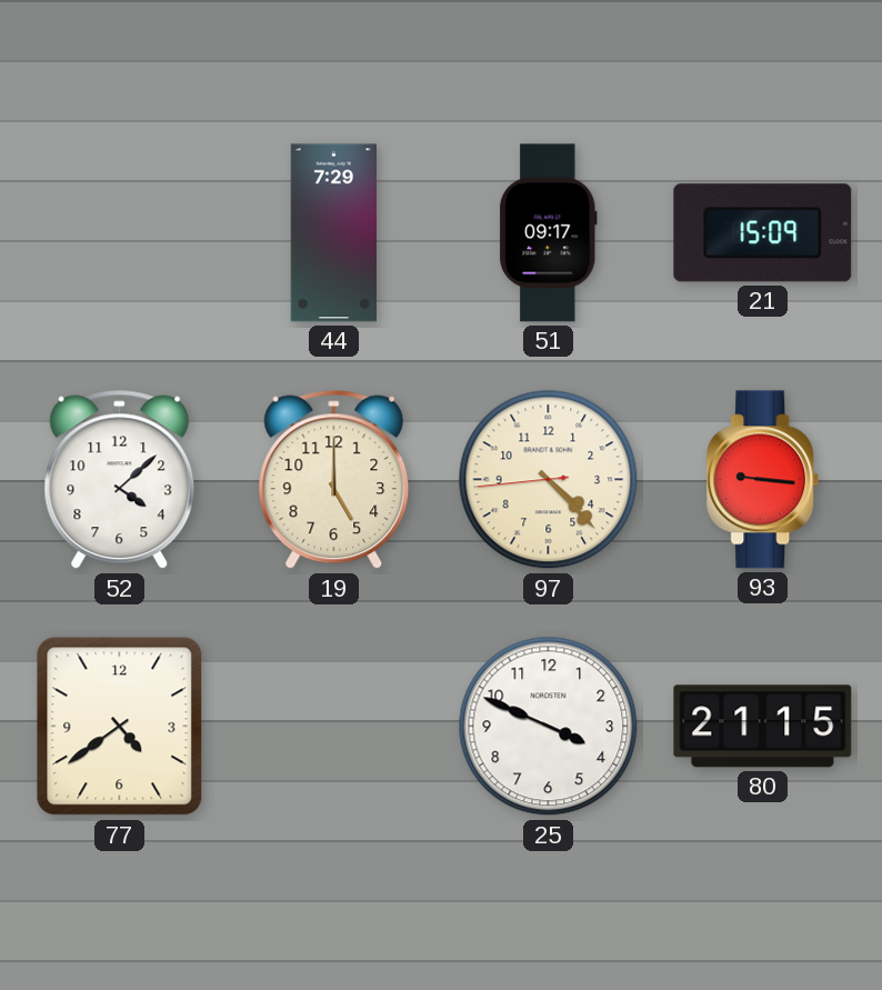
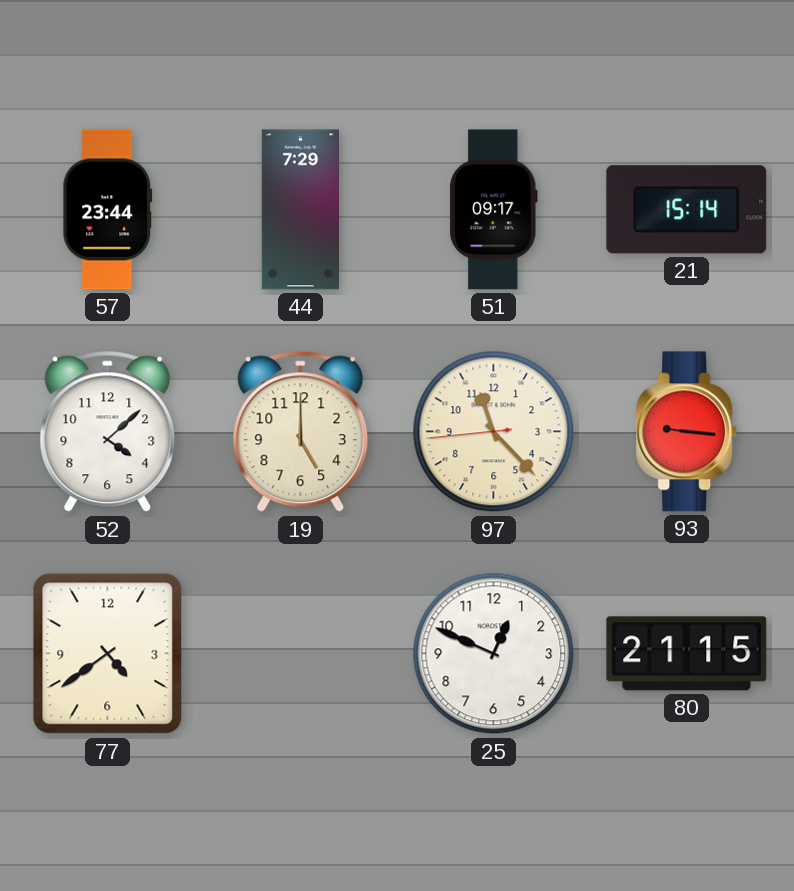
57: none -> 23:44
21: 15:09 -> 15:14
97: 4:22 -> 11:22
25: 3:49 -> 12:49
